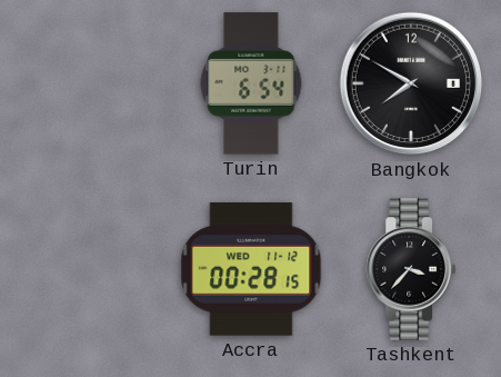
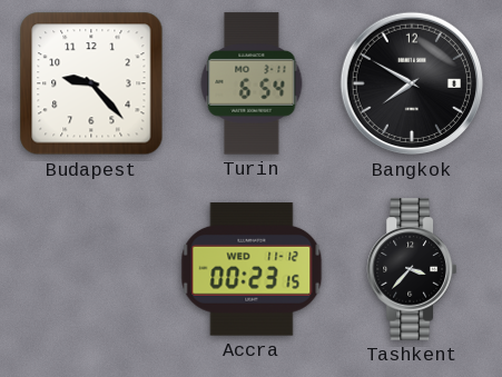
Budapest: none -> 9:23
Accra: 00:28 -> 00:23
